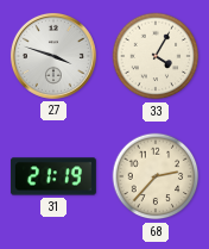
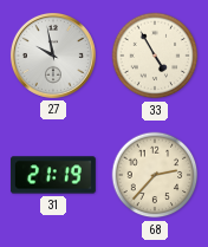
27: 3:48 -> 9:58
33: 4:05 -> 4:55
